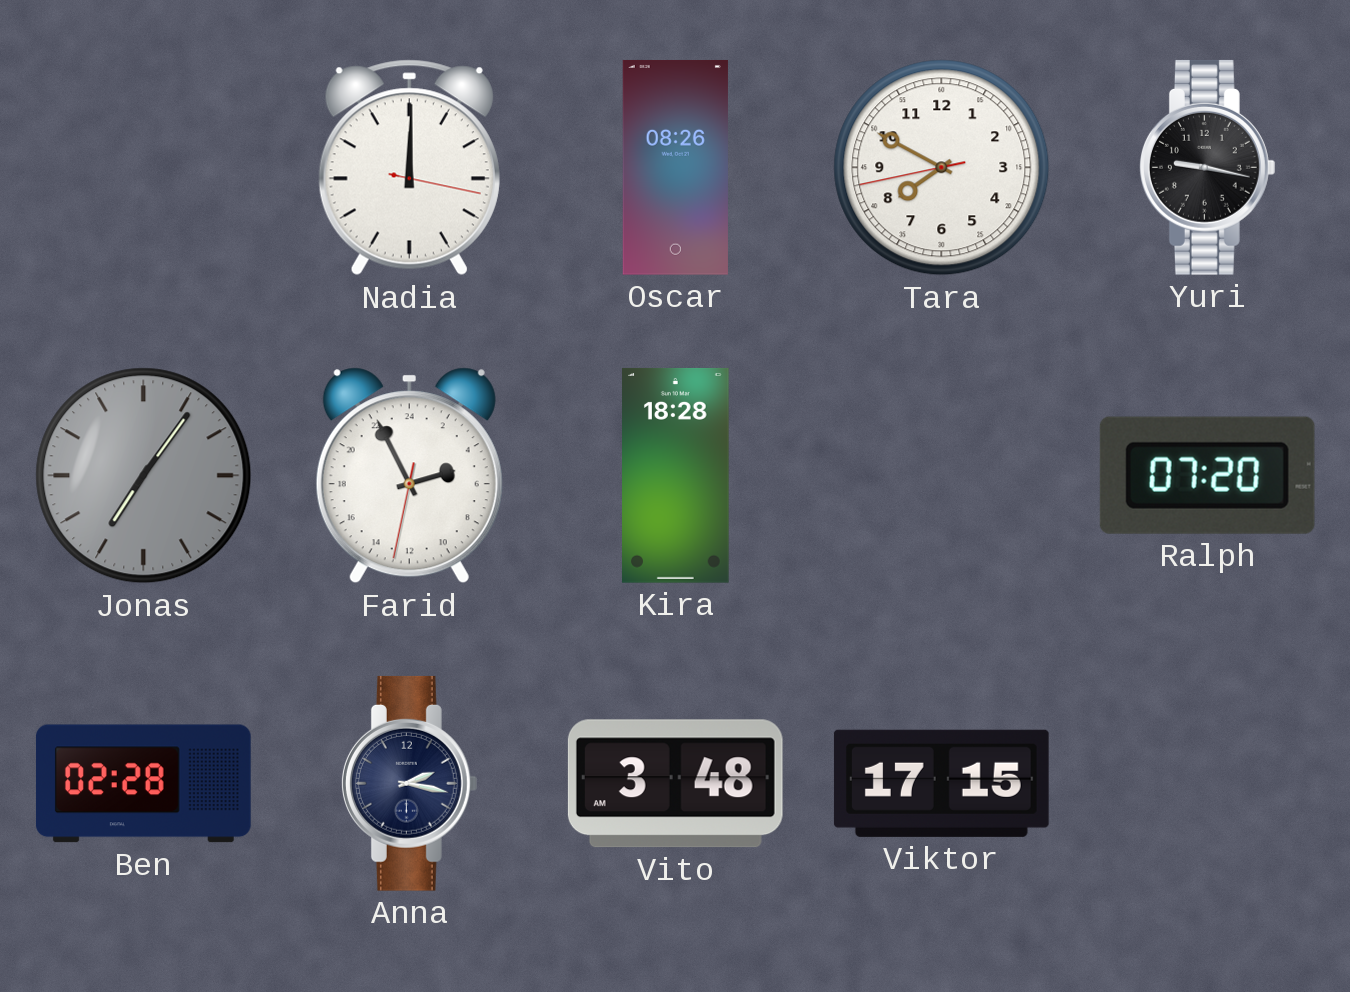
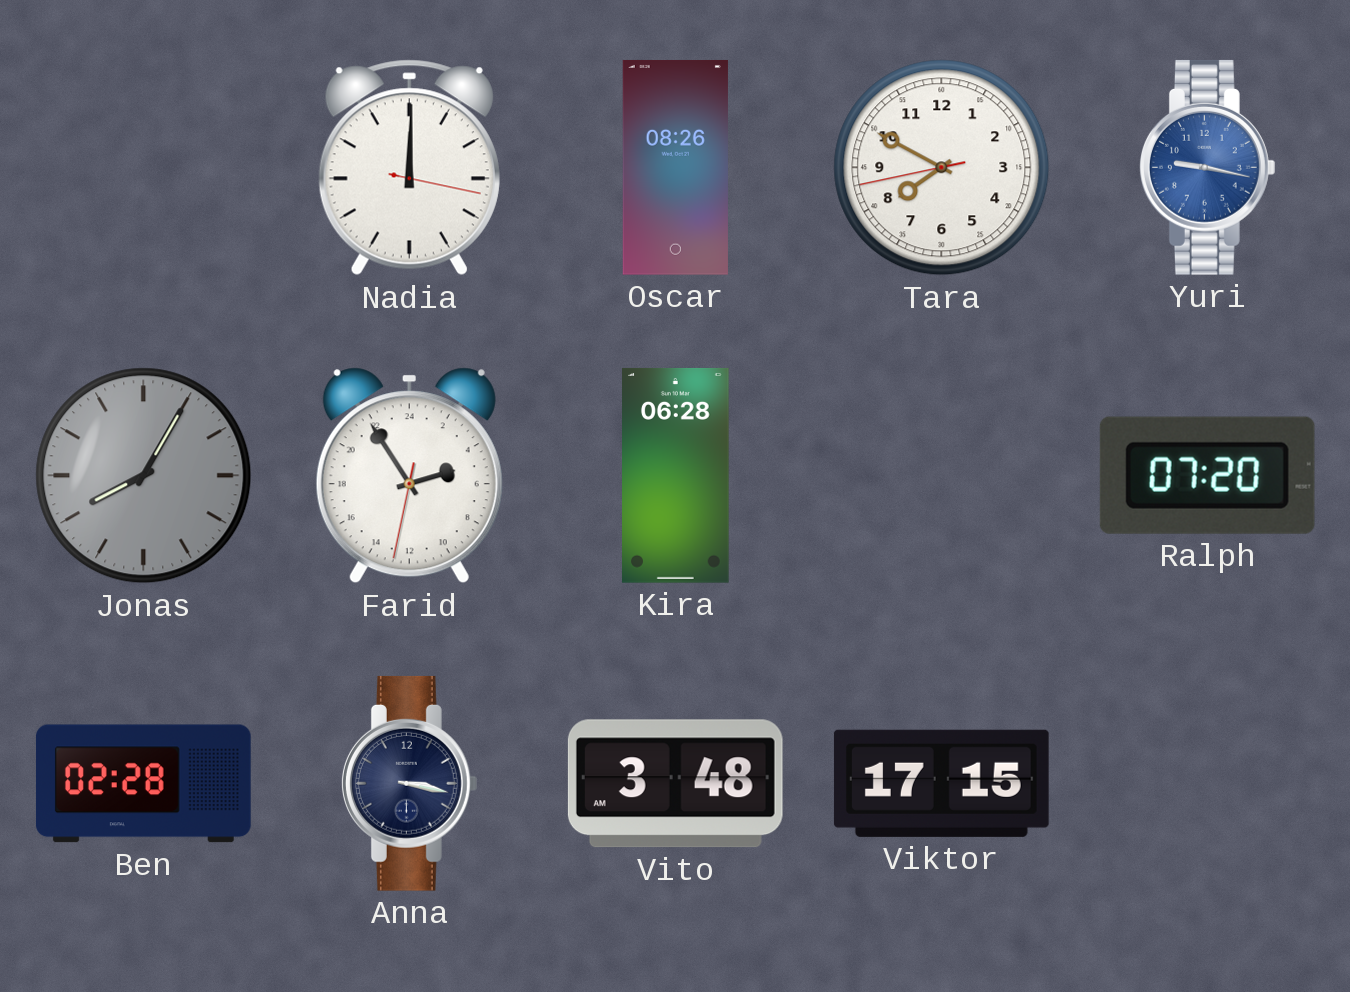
Yuri dial: black -> blue
Jonas: 7:06 -> 8:05
Farid: 4:55 -> 4:54
Kira: 18:28 -> 06:28
Anna: 2:17 -> 3:17
